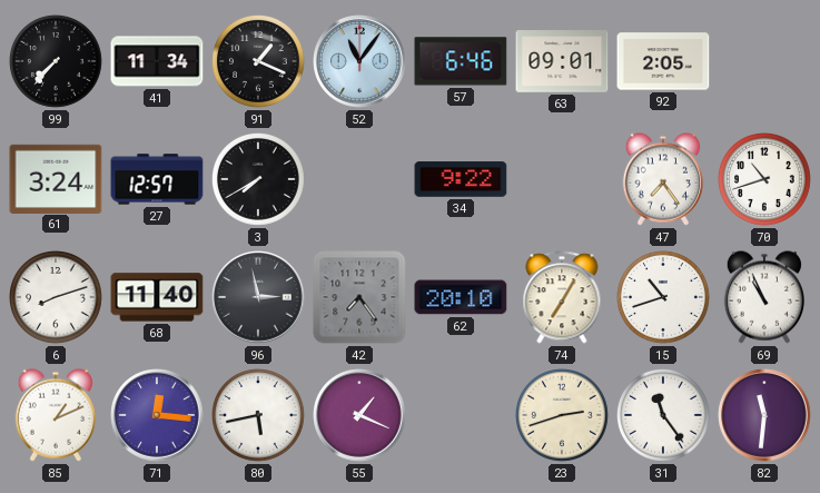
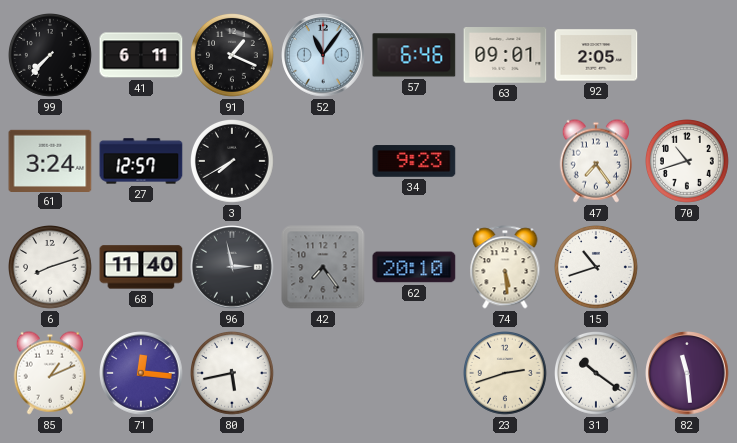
41: 11:34 -> 6:11
34: 9:22 -> 9:23
74: 7:05 -> 5:29
69: 10:56 -> none
55: 1:19 -> none
31: 11:24 -> 10:21
82: 11:31 -> 11:29
